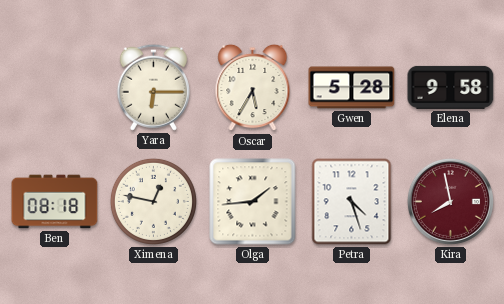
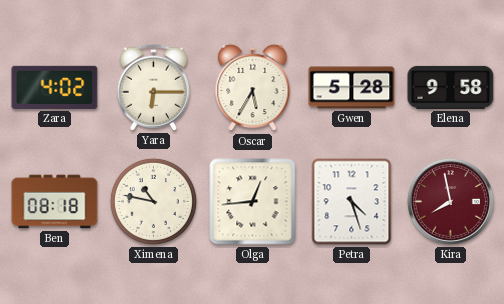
Zara: none -> 4:02
Ximena: 12:47 -> 10:47
Olga: 1:44 -> 12:44
